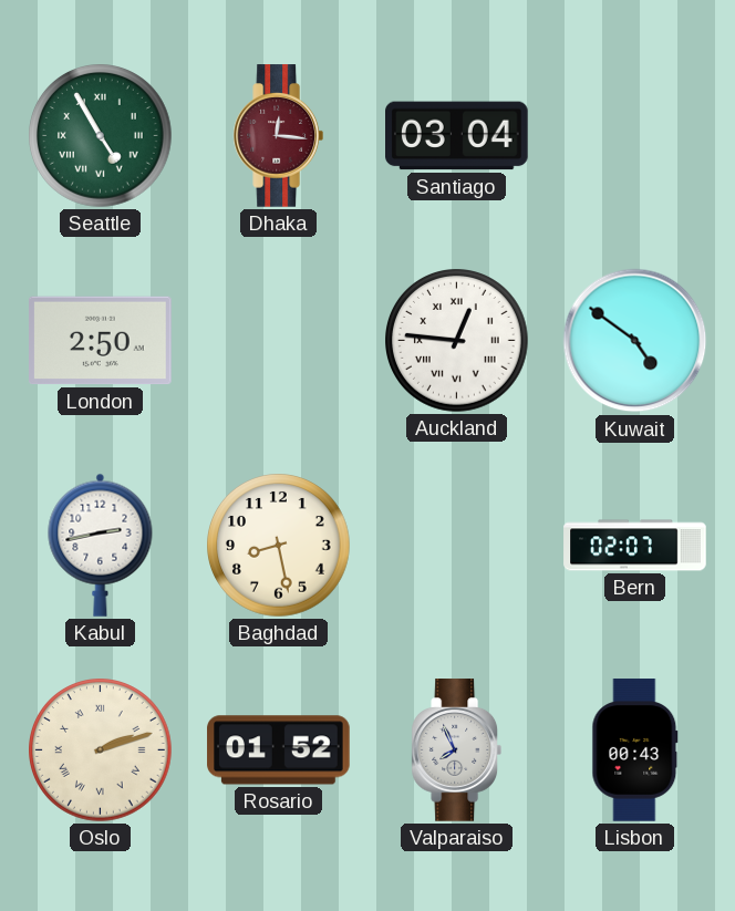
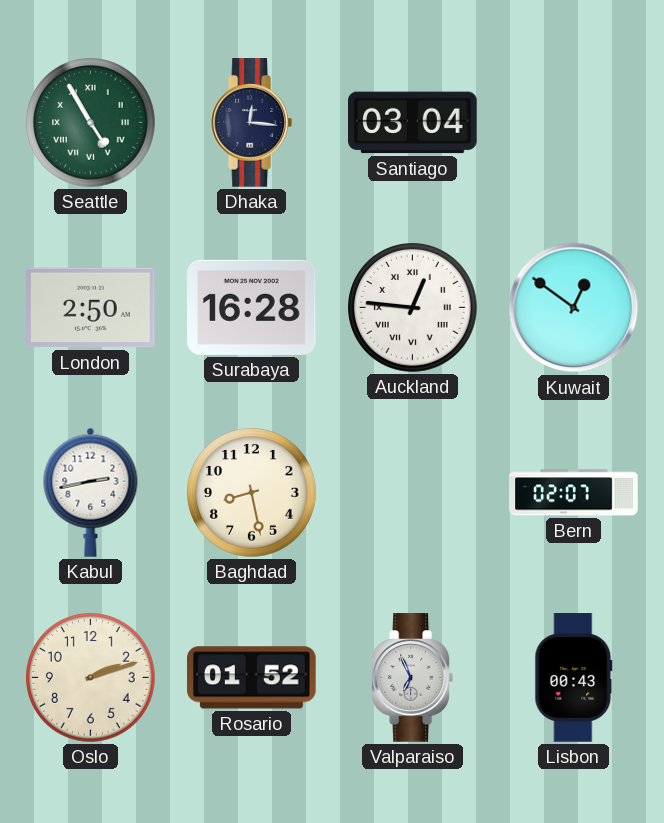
Dhaka dial: burgundy -> navy
Surabaya: none -> 16:28
Kuwait: 4:51 -> 12:51
Oslo numerals: Roman -> Arabic
Valparaiso: 7:56 -> 6:56
